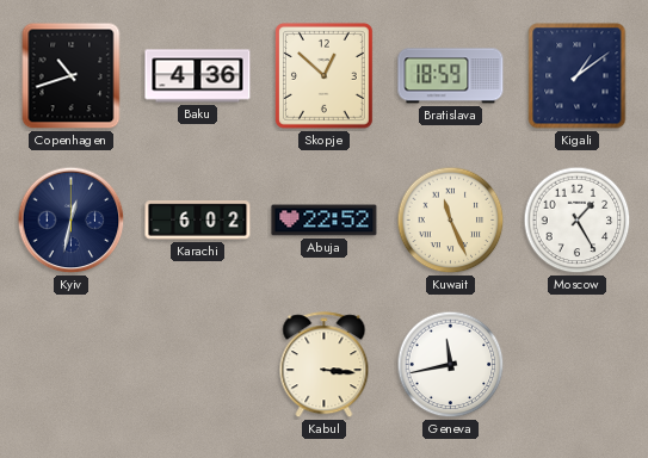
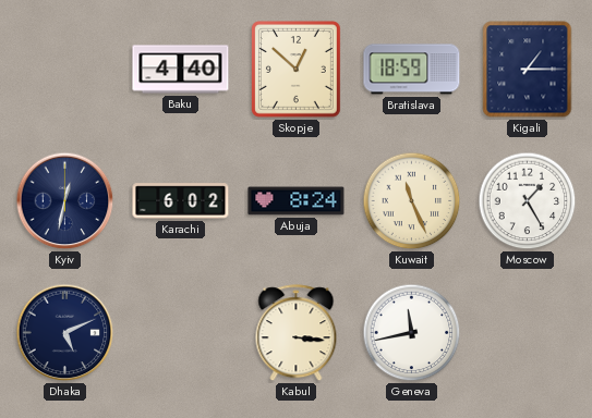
Copenhagen: 10:42 -> none
Baku: 4:36 -> 4:40
Kigali: 1:09 -> 1:15
Abuja: 22:52 -> 8:24
Dhaka: none -> 5:11
